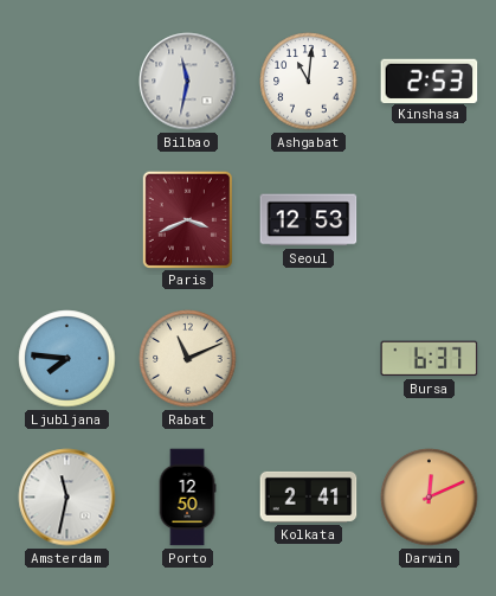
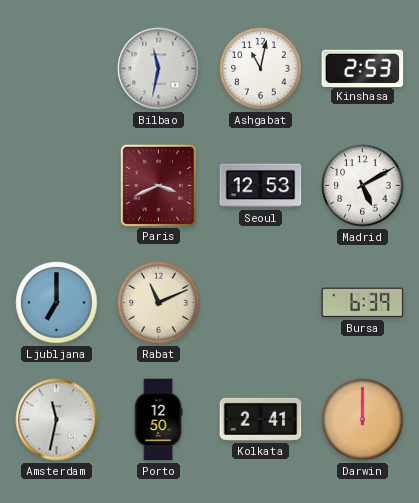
Ashgabat: 11:01 -> 11:02
Madrid: none -> 5:10
Ljubljana: 7:46 -> 7:00
Bursa: 6:37 -> 6:39
Darwin: 12:11 -> 12:00
